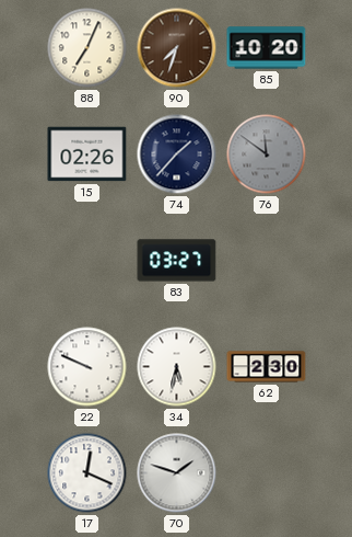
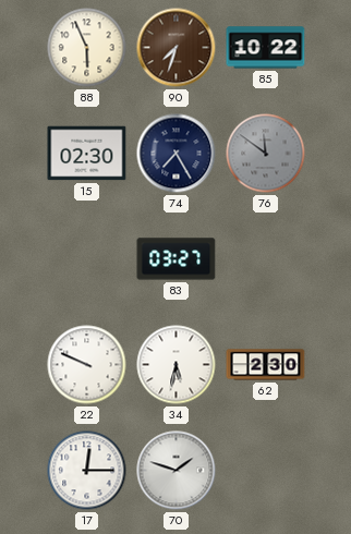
88: 7:04 -> 5:56
85: 10:20 -> 10:22
15: 02:26 -> 02:30
74: 1:37 -> 7:25
17: 12:19 -> 12:15
